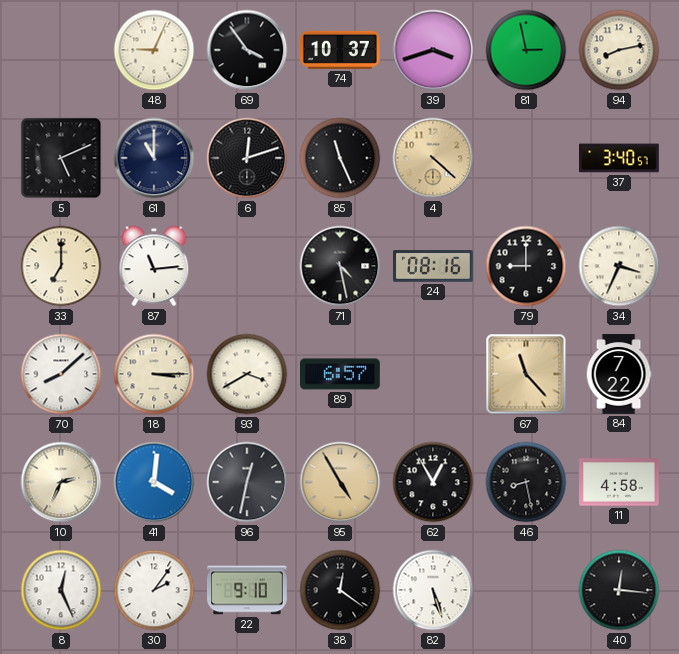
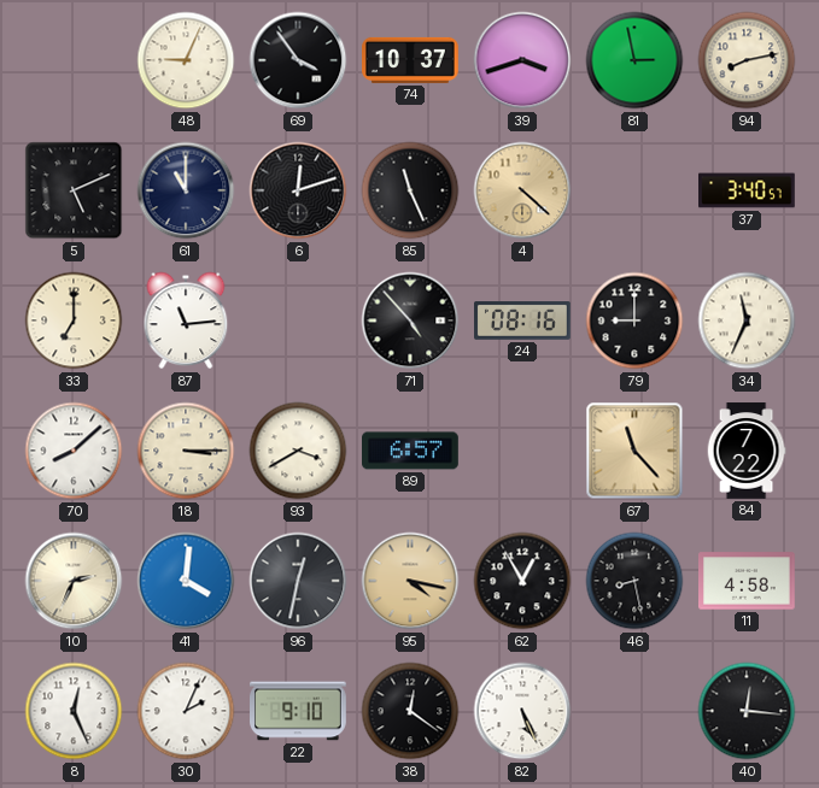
71: 4:28 -> 4:53
34: 3:34 -> 11:34
95: 4:55 -> 4:17
30: 2:06 -> 2:04
82: 5:27 -> 5:26
